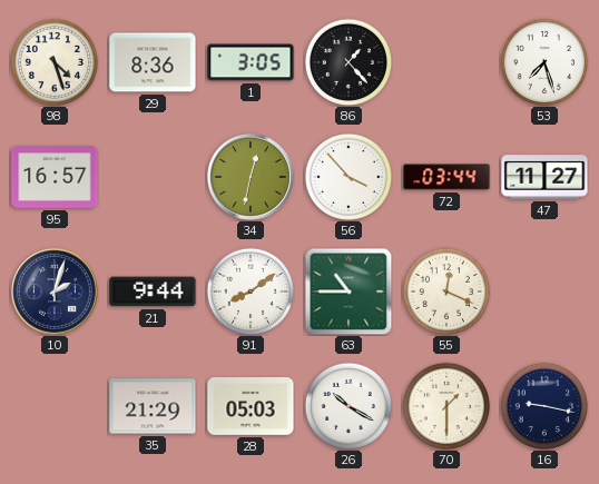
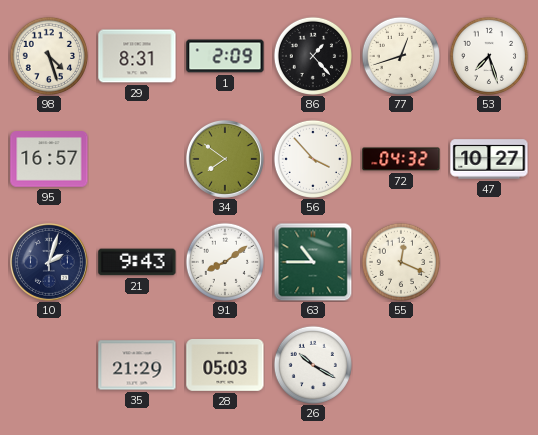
29: 8:36 -> 8:31
1: 3:05 -> 2:09
77: none -> 12:42
34: 12:32 -> 7:51
72: 03:44 -> 04:32
47: 11:27 -> 10:27
21: 9:44 -> 9:43
70: 1:30 -> none
16: 9:17 -> none
